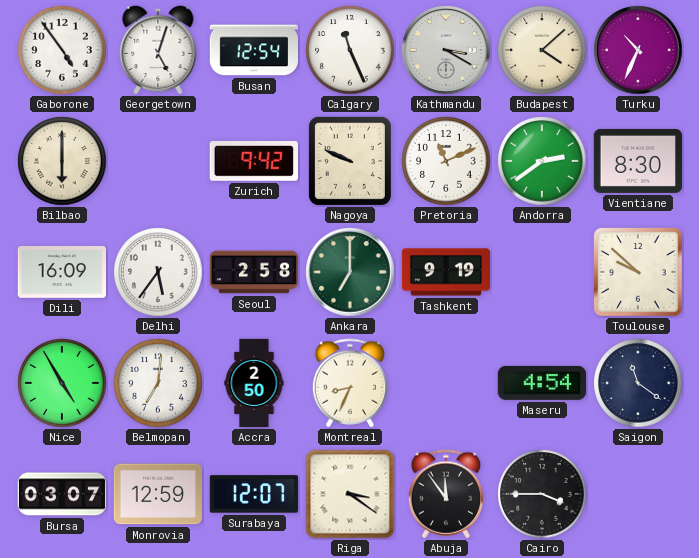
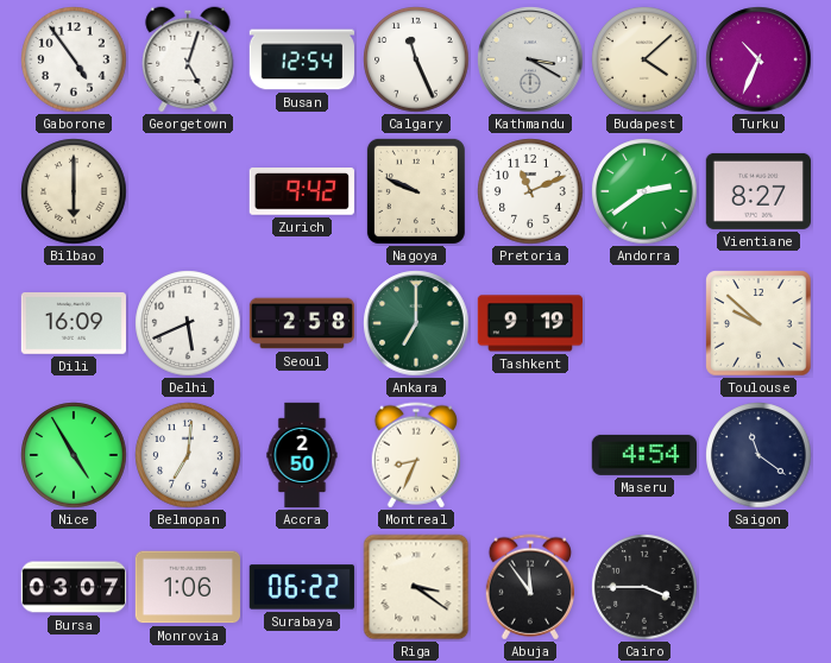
Vientiane: 8:30 -> 8:27
Delhi: 5:36 -> 5:41
Monrovia: 12:59 -> 1:06
Surabaya: 12:07 -> 06:22
